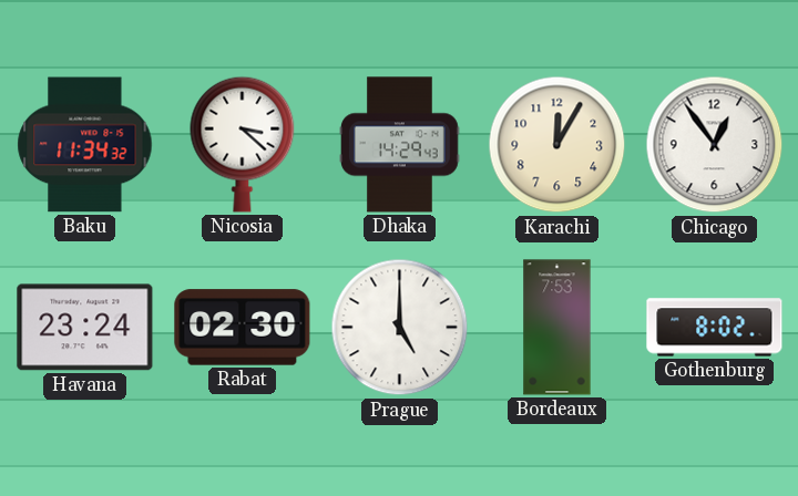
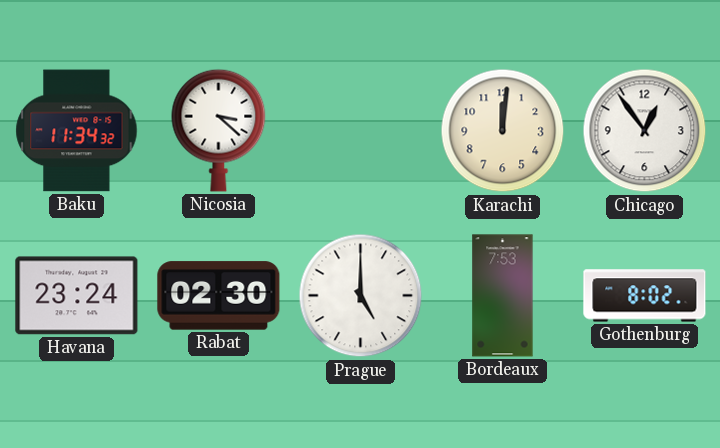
Dhaka: 14:29 -> none
Karachi: 12:05 -> 12:01
